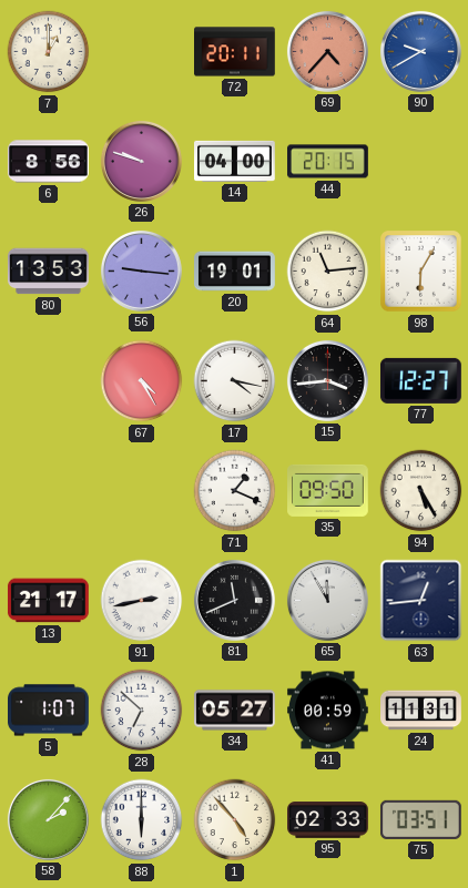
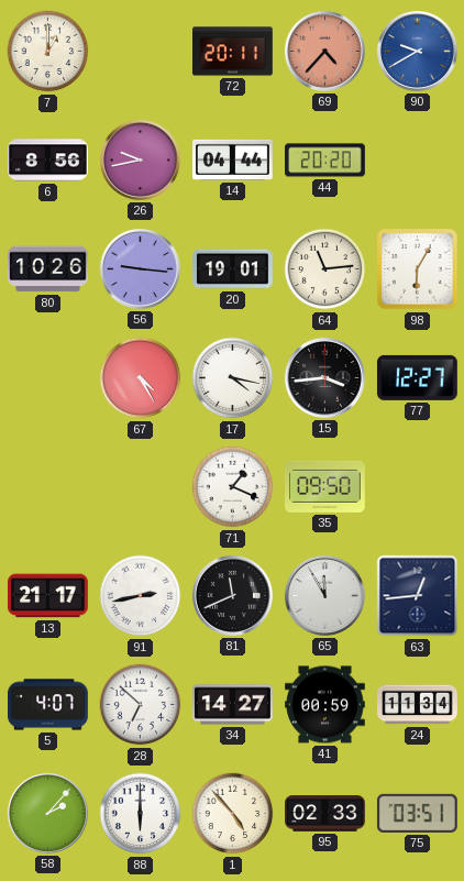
26: 9:48 -> 9:43
14: 04:00 -> 04:44
44: 20:15 -> 20:20
80: 13:53 -> 10:26
94: 5:25 -> none
5: 1:07 -> 4:07
34: 05:27 -> 14:27
24: 11:31 -> 11:34
